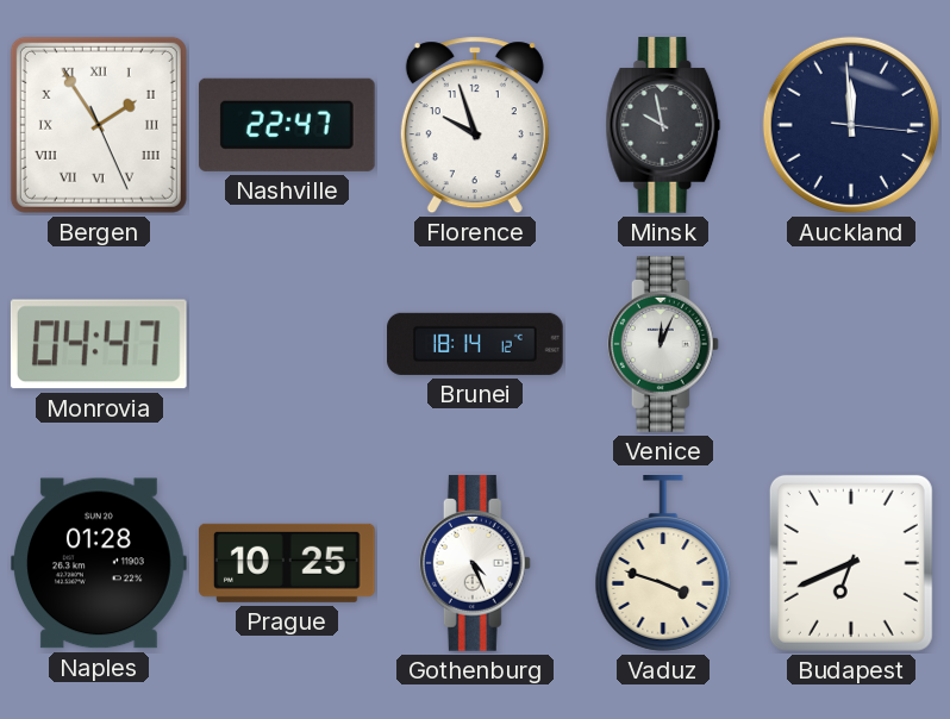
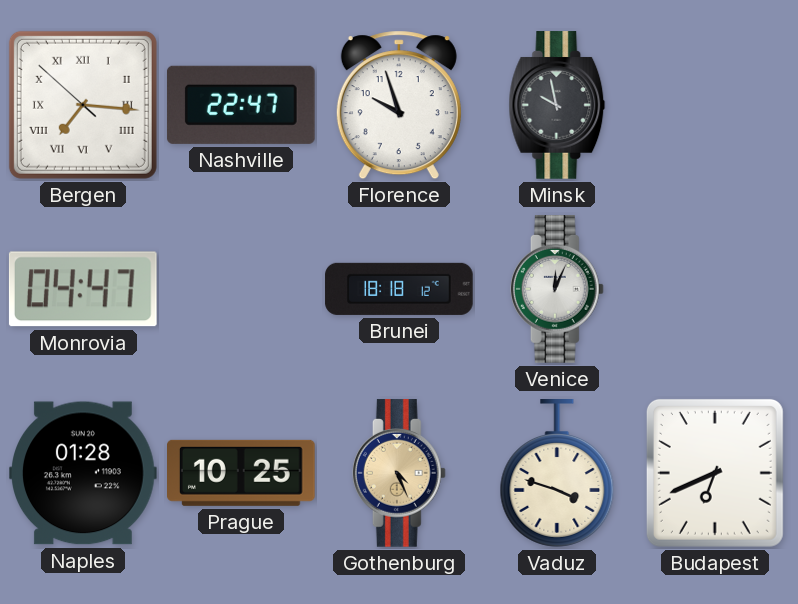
Bergen: 1:54 -> 7:15
Auckland: 11:59 -> none
Brunei: 18:14 -> 18:18
Gothenburg dial: white -> champagne
